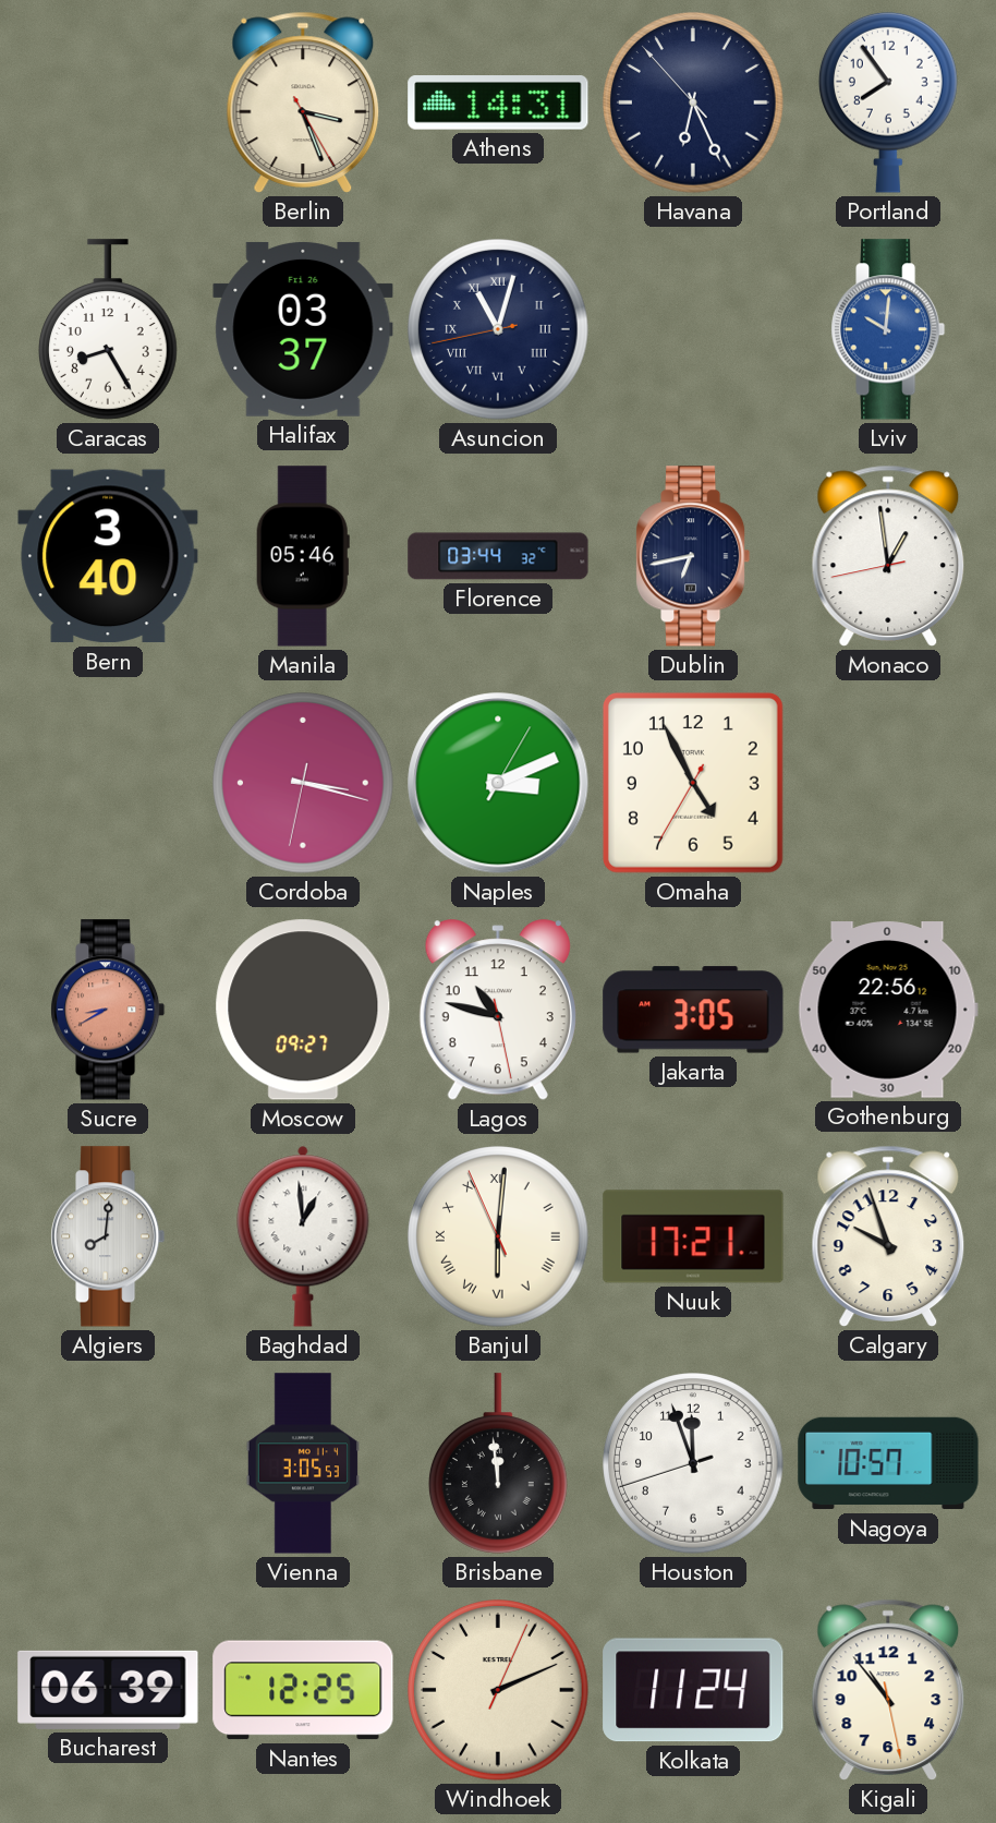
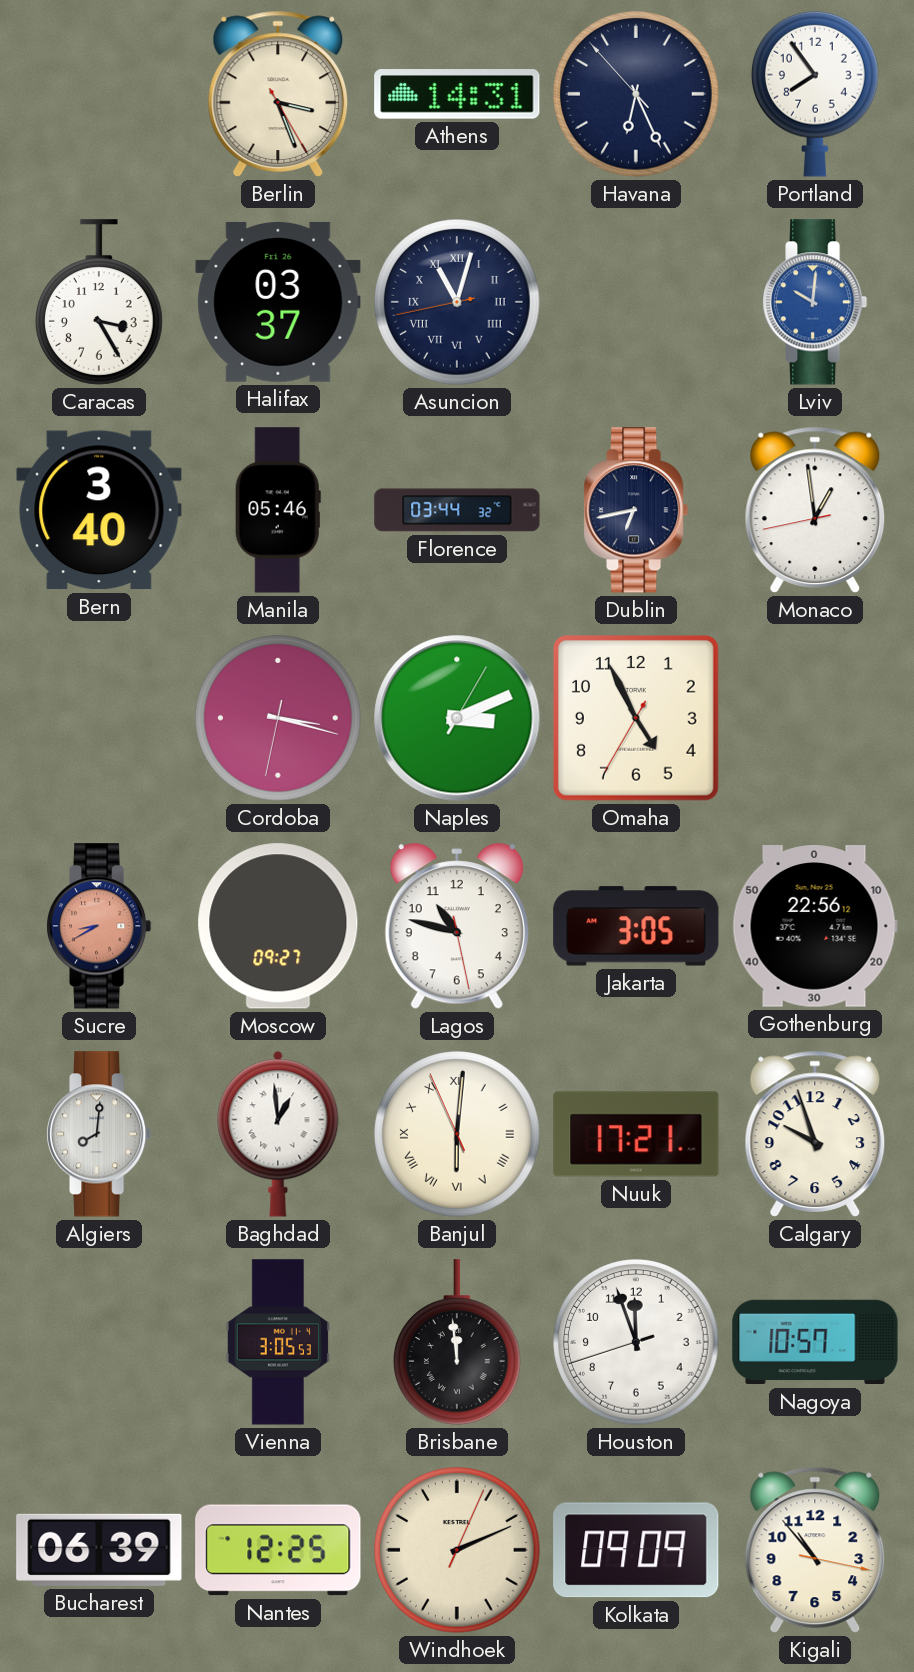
Caracas: 8:25 -> 3:25
Kolkata: 11:24 -> 09:09
Kigali: 10:53:28 -> 10:53:17
